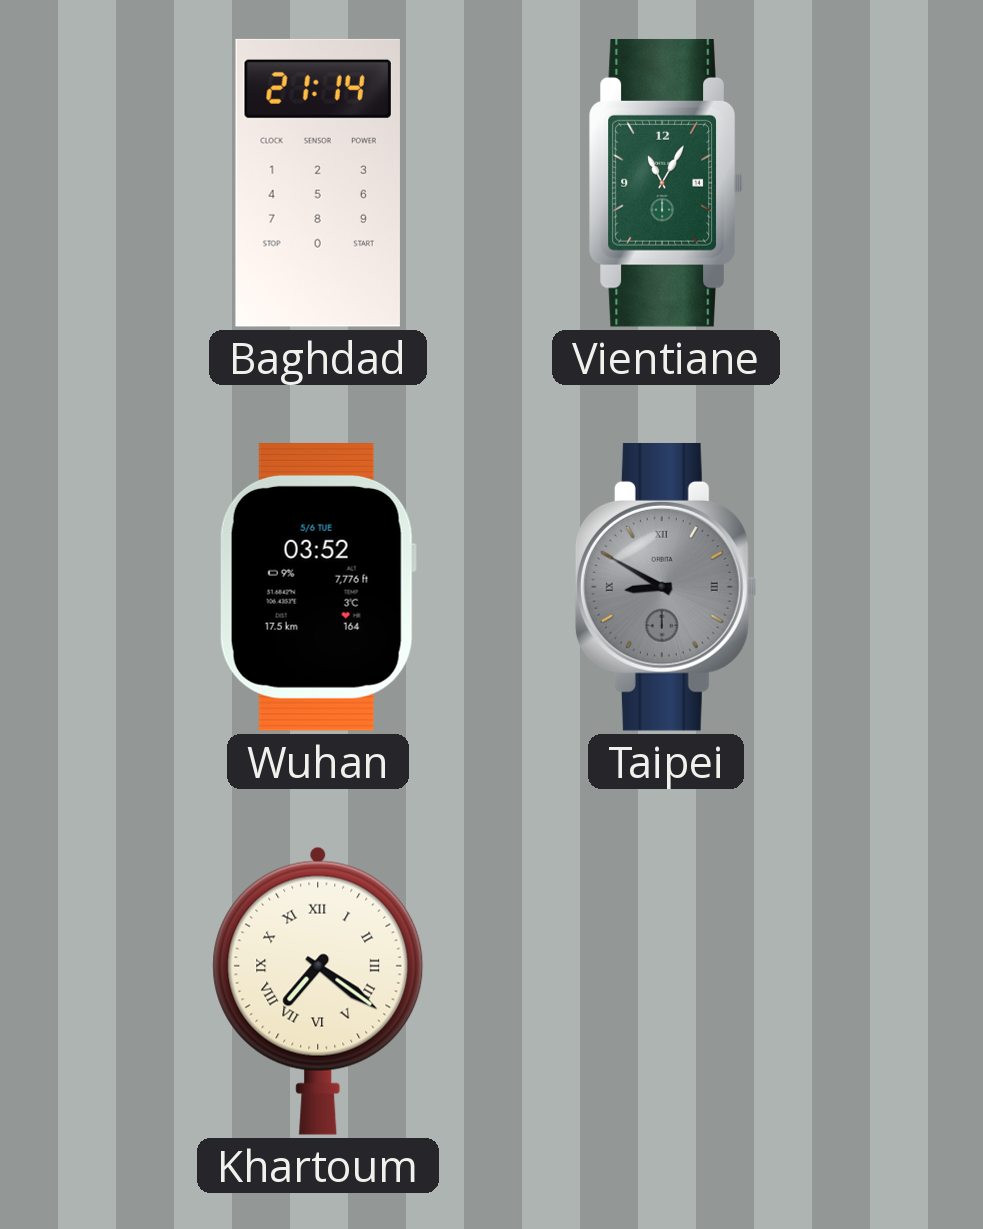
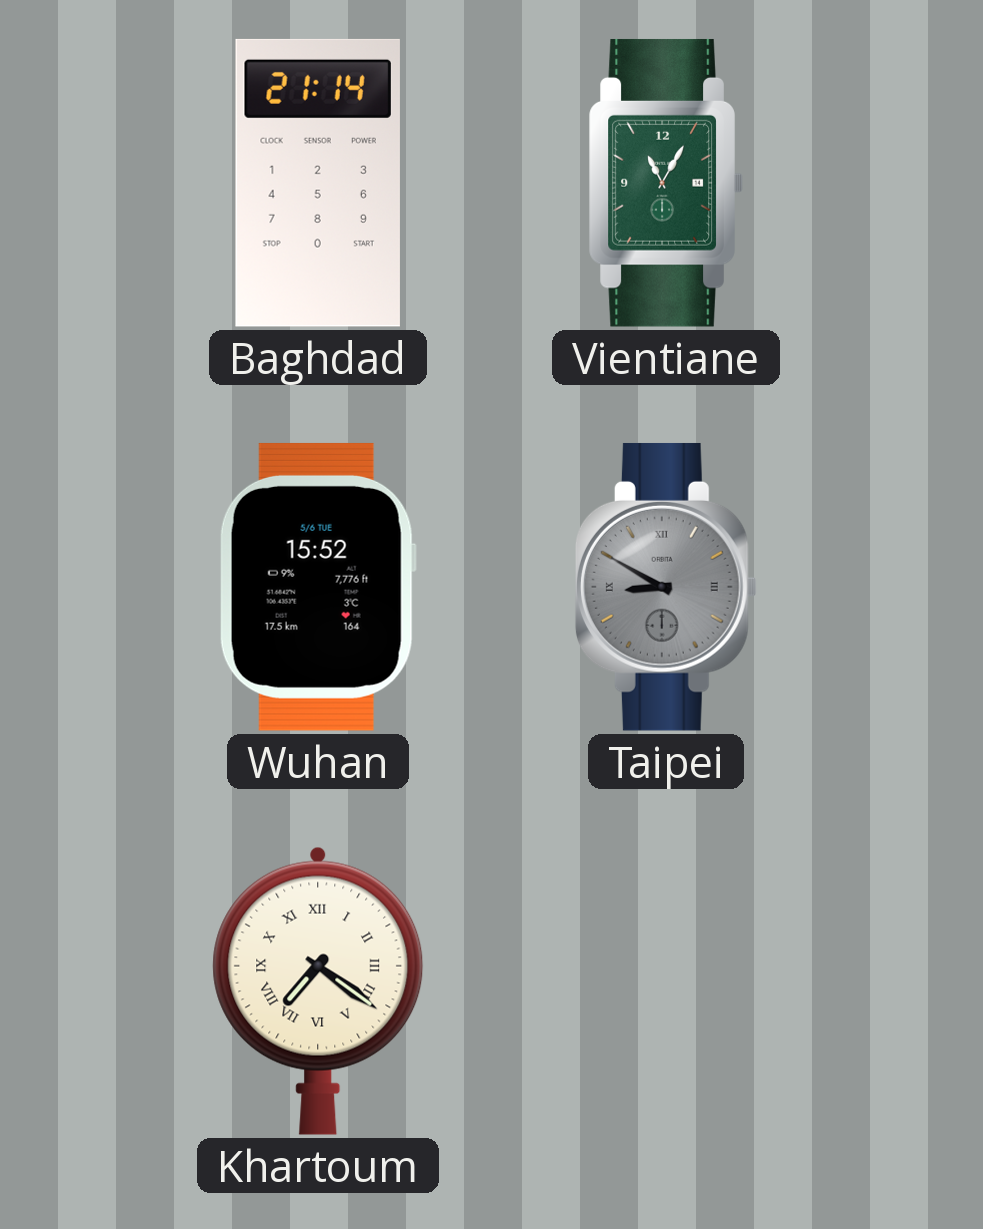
Wuhan: 03:52 -> 15:52
